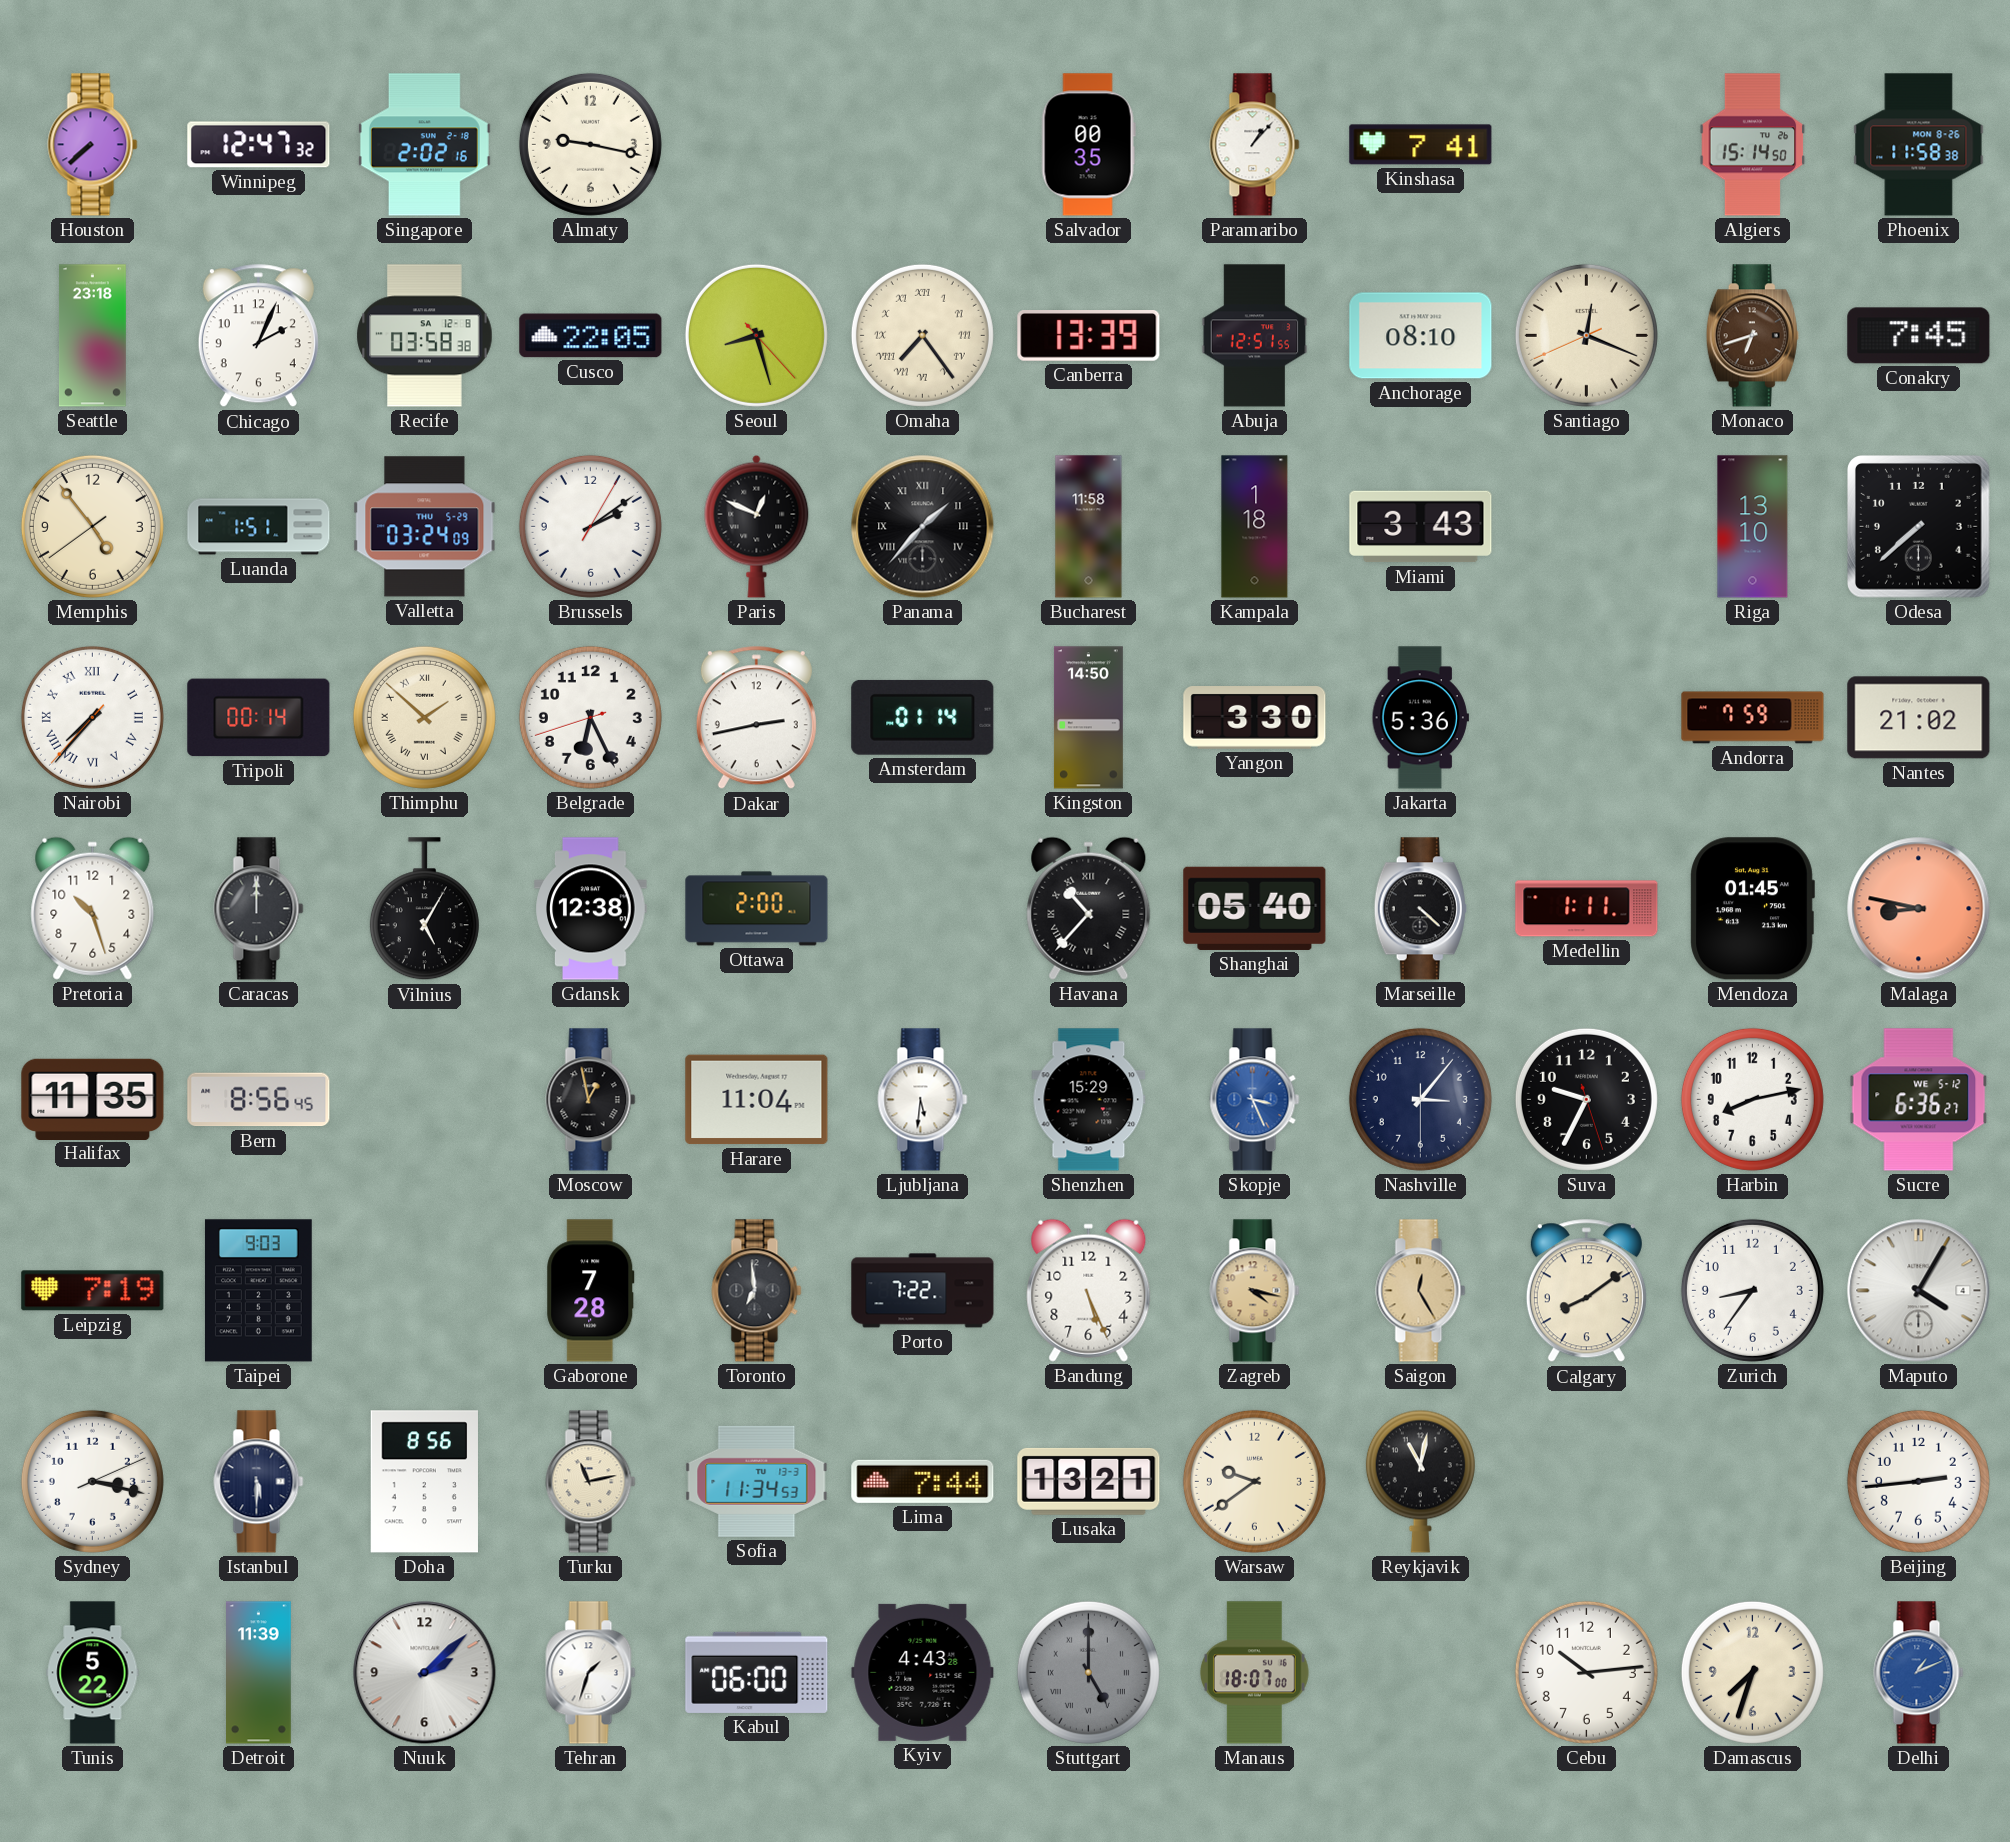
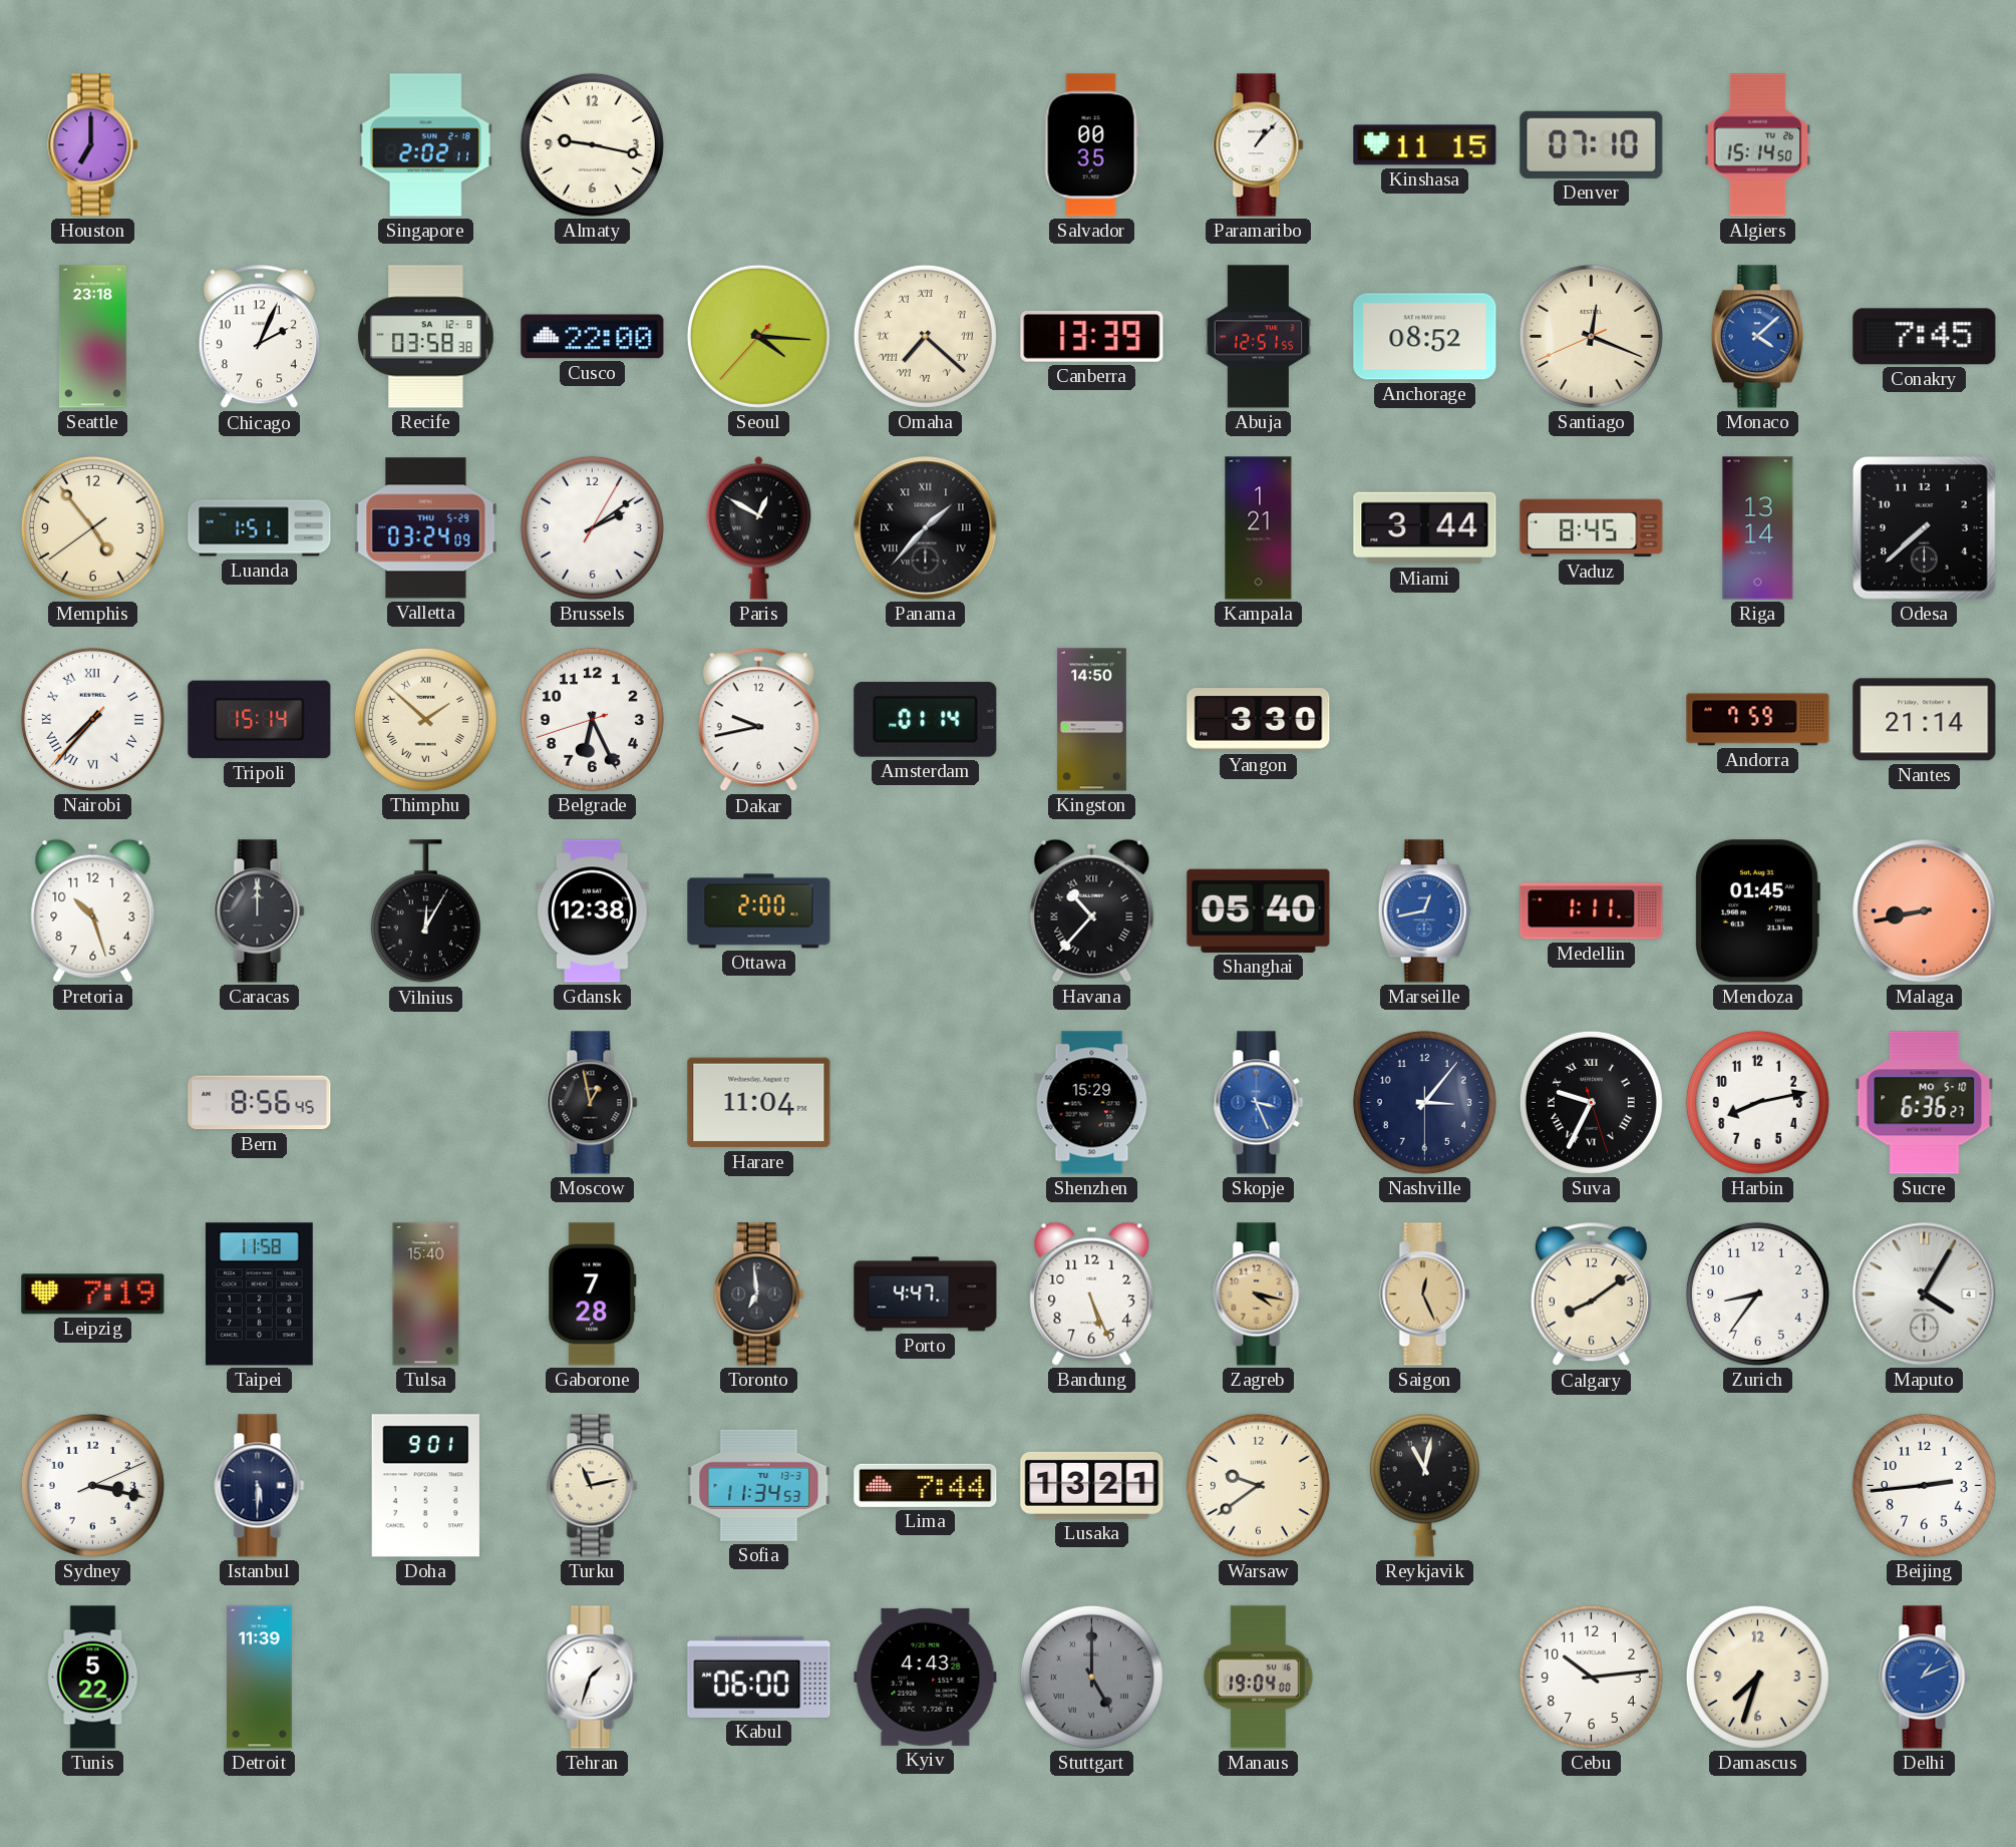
Houston: 7:38 -> 7:00
Winnipeg: 12:47 -> none
Singapore: 2:02:16 -> 2:02:11
Kinshasa: 7:41 -> 11:15
Denver: none -> 07:10
Phoenix: 11:58 -> none
Cusco: 22:05 -> 22:00
Seoul: 8:27 -> 4:15
Omaha: 7:24 -> 7:22
Anchorage: 08:10 -> 08:52
Monaco: 6:42 -> 4:08
Monaco dial: brown -> blue
Paris: 12:49 -> 12:50
Bucharest: 11:58 -> none
Kampala: 1:18 -> 1:21
Miami: 3:43 -> 3:44
Vaduz: none -> 8:45
Riga: 13:10 -> 13:14
Tripoli: 00:14 -> 15:14
Dakar: 2:43 -> 9:43
Jakarta: 5:36 -> none
Nantes: 21:02 -> 21:14
Vilnius: 5:05 -> 12:05
Marseille: 4:22 -> 12:43
Marseille dial: black -> blue
Malaga: 8:47 -> 8:43
Halifax: 11:35 -> none
Ljubljana: 5:31 -> none
Suva numerals: Arabic -> Roman
Sucre date: WE 5-12 -> MO 5-10
Taipei: 9:03 -> 11:58
Tulsa: none -> 15:40
Porto: 7:22 -> 4:47
Saigon: 12:25 -> 12:26
Doha: 8:56 -> 9:01
Nuuk: 2:08 -> none
Manaus: 18:07 -> 19:04
